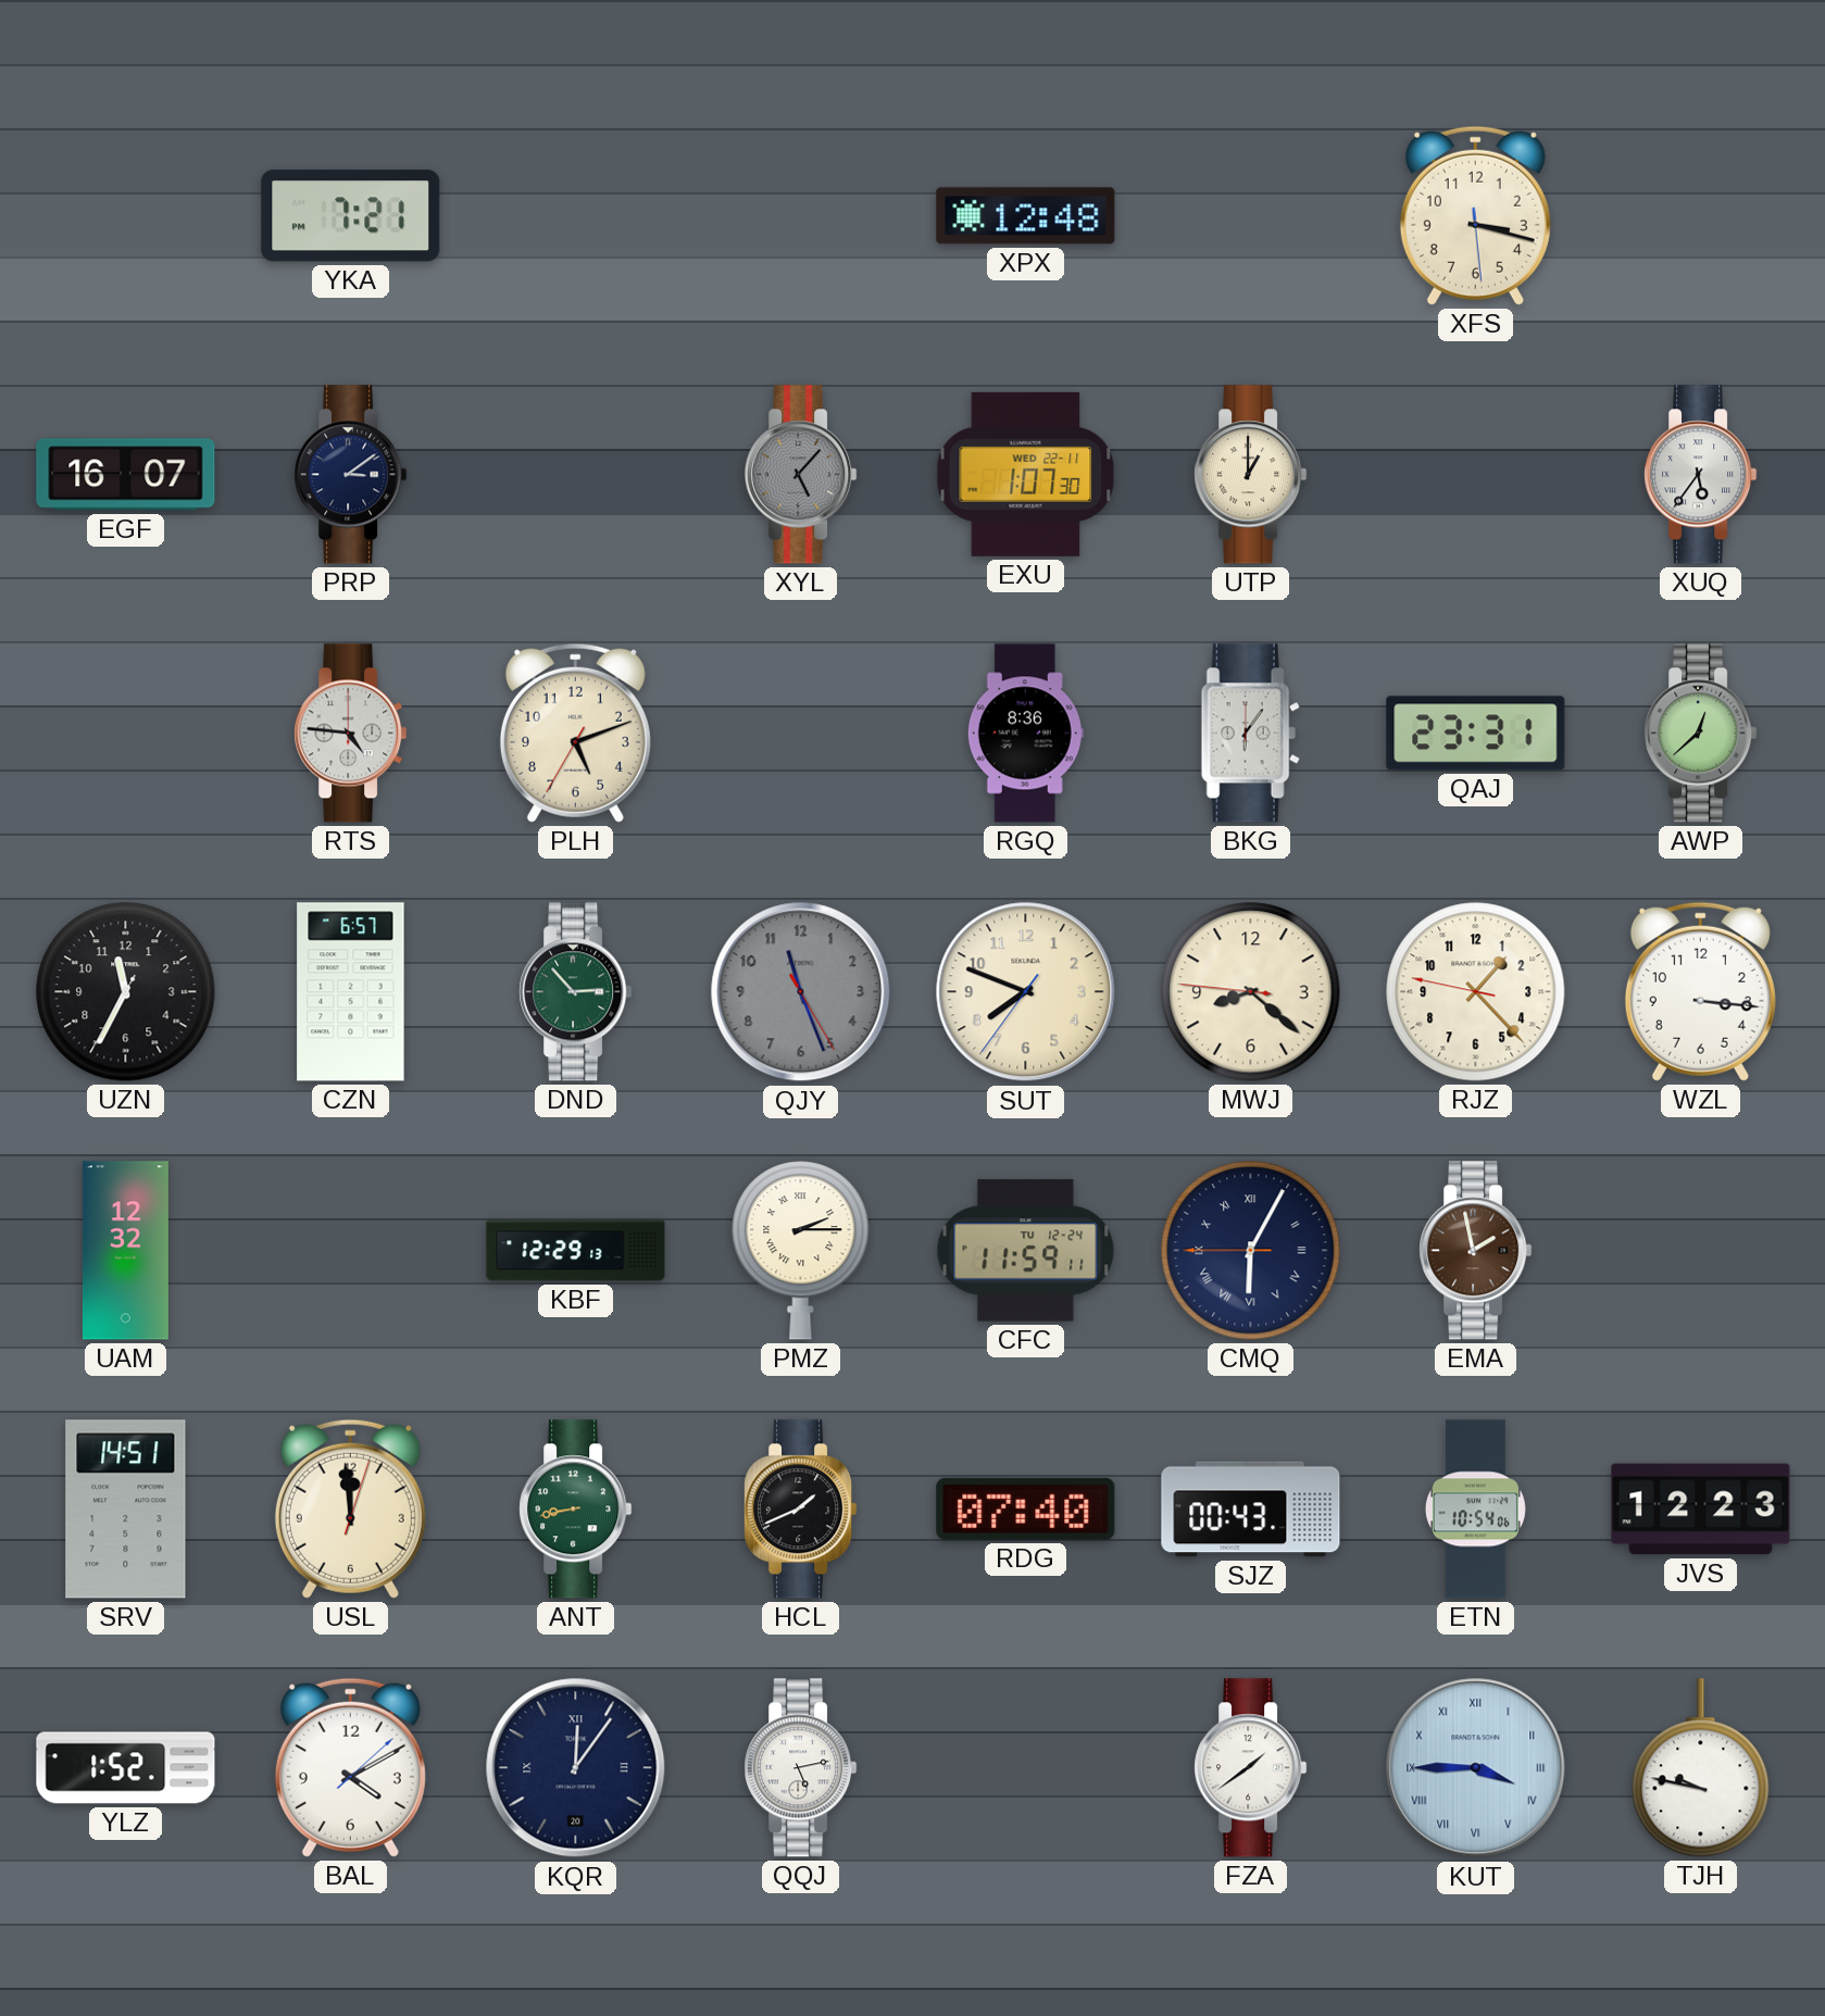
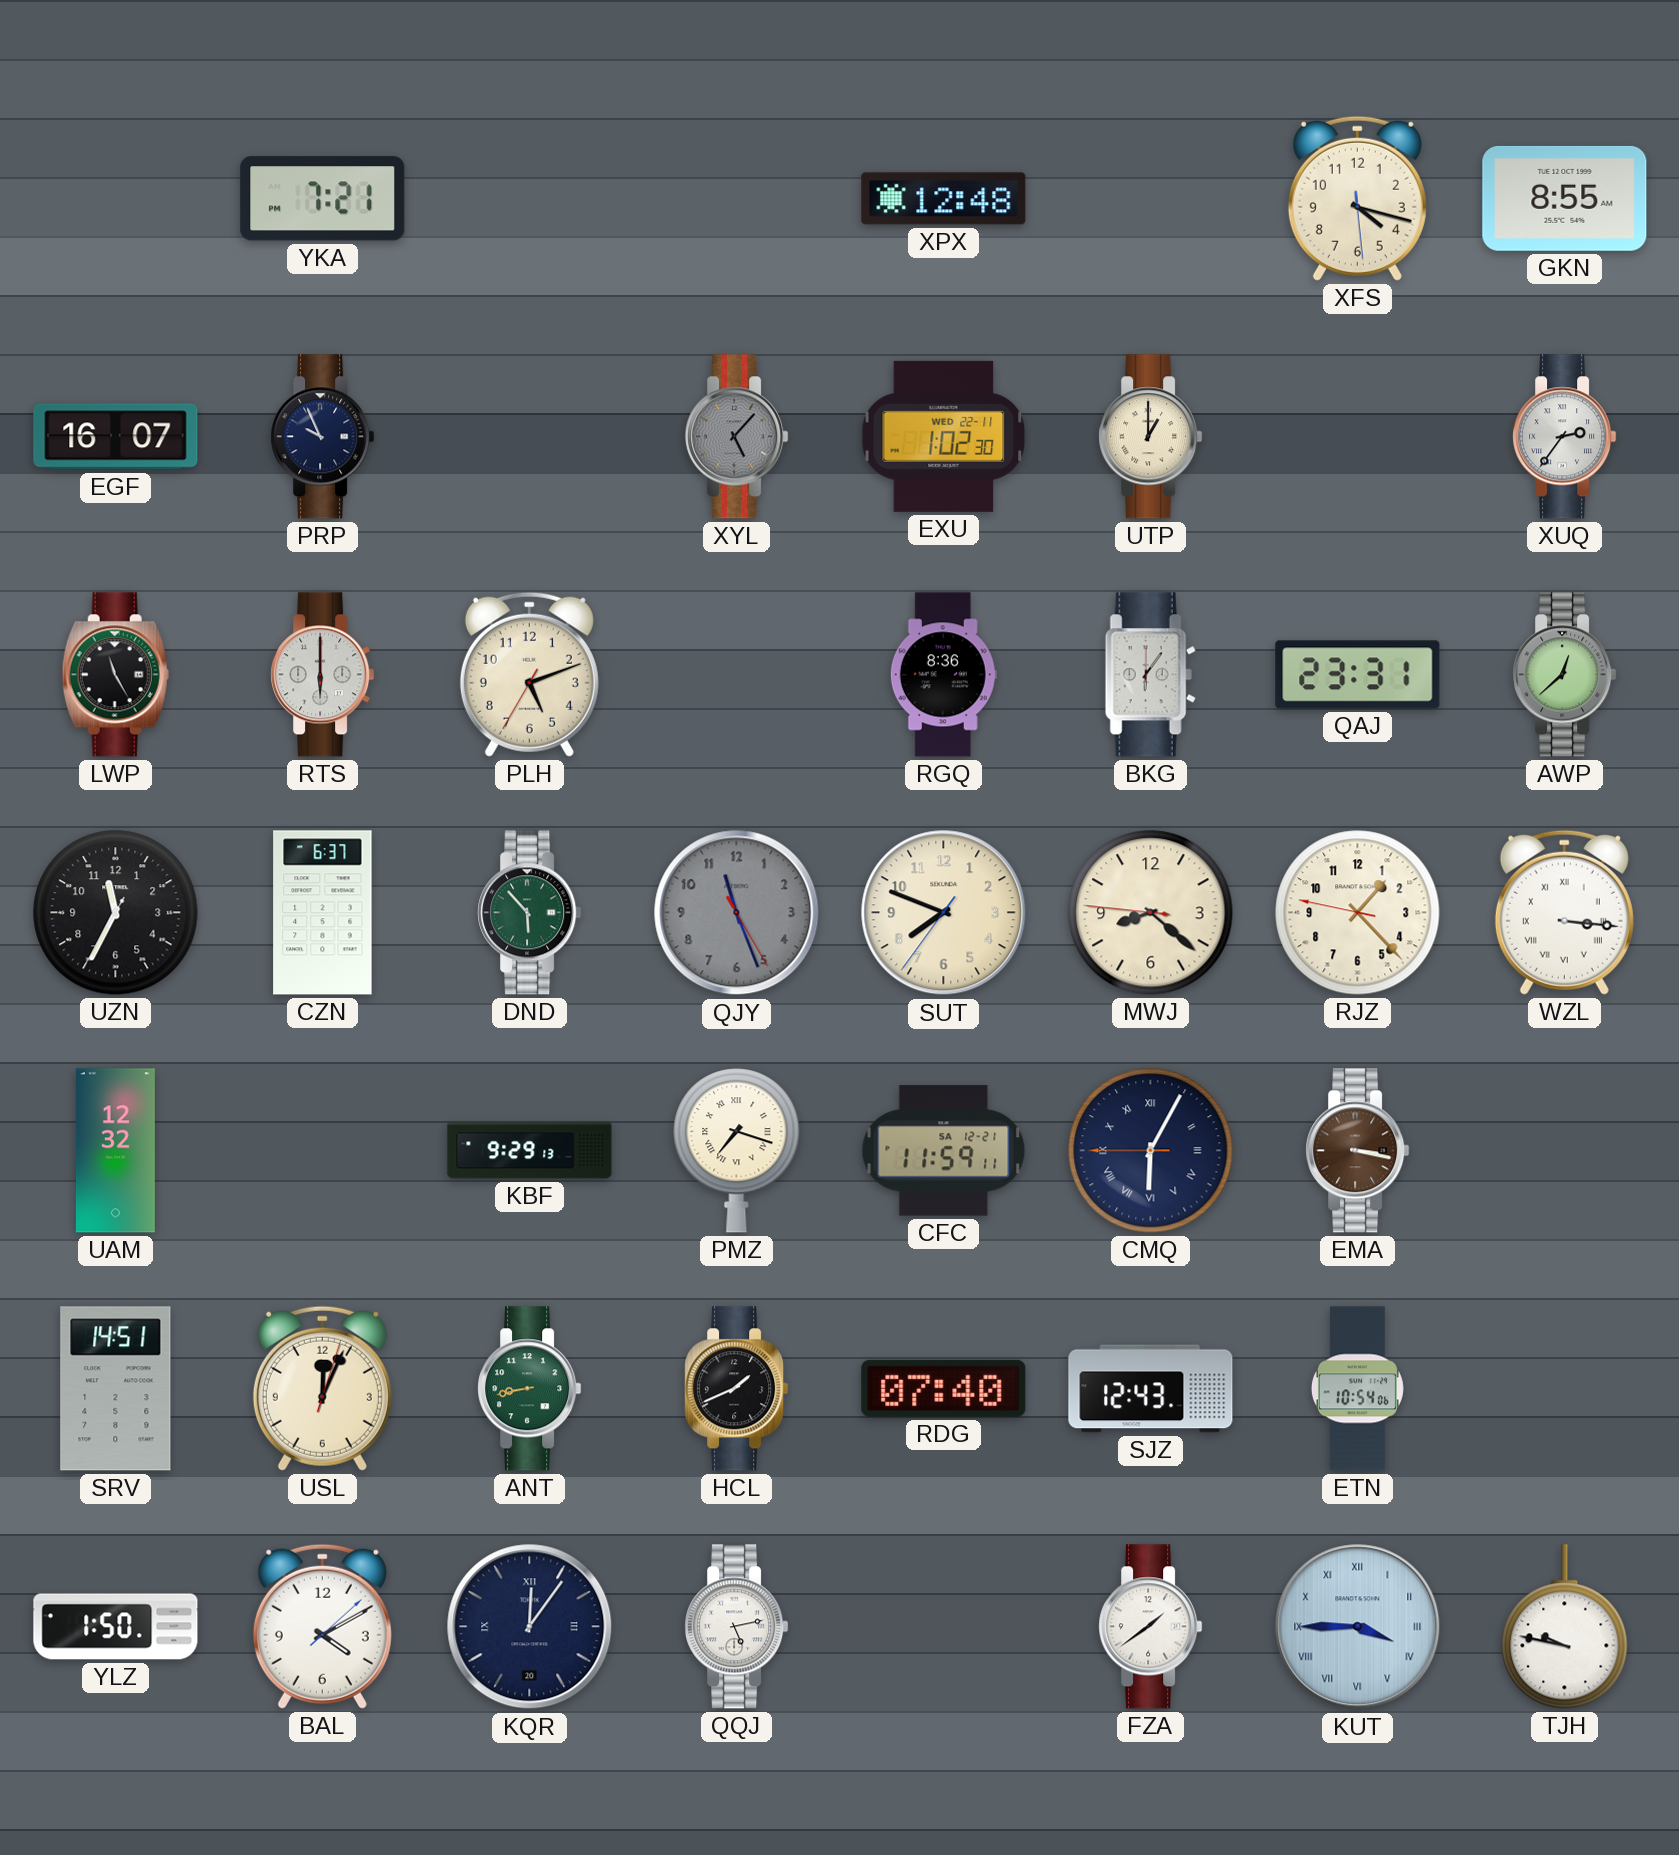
XFS: 3:17 -> 4:17
GKN: none -> 8:55
PRP: 3:09 -> 9:56
EXU: 1:07 -> 1:02
XUQ: 5:36 -> 2:36
LWP: none -> 11:25
RTS: 4:46 -> 6:00
CZN: 6:57 -> 6:37
DND: 2:53 -> 5:53
WZL numerals: Arabic -> Roman
KBF: 12:29 -> 9:29
PMZ: 2:15 -> 7:18
CFC date: TU 12-24 -> SA 12-21
EMA: 1:58 -> 3:17
USL: 11:59 -> 12:04
SJZ: 00:43 -> 12:43
JVS: 12:23 -> none
YLZ: 1:52 -> 1:50
